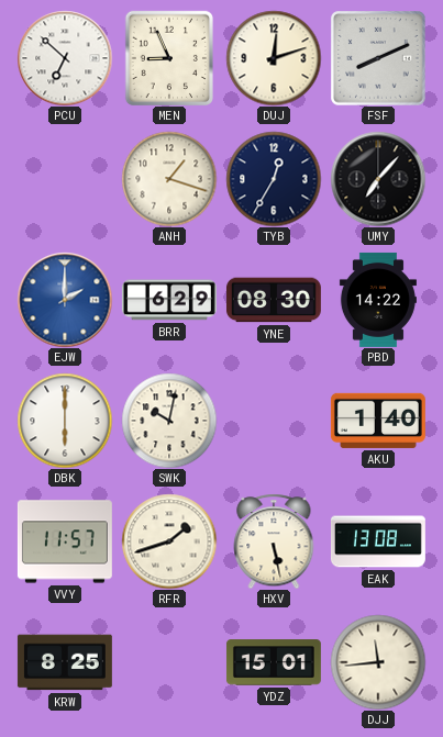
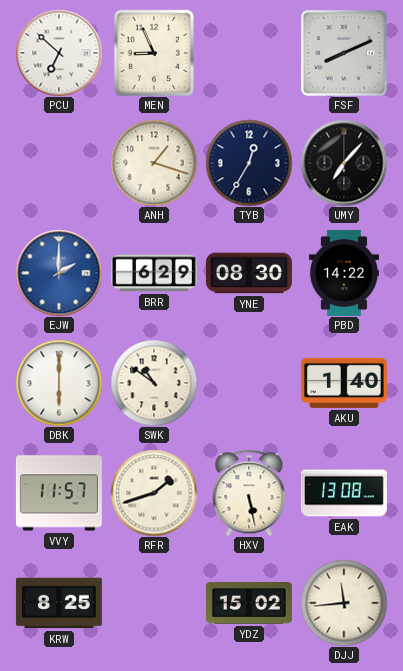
DUJ: 12:12 -> none
SWK: 10:02 -> 10:51
YDZ: 15:01 -> 15:02
